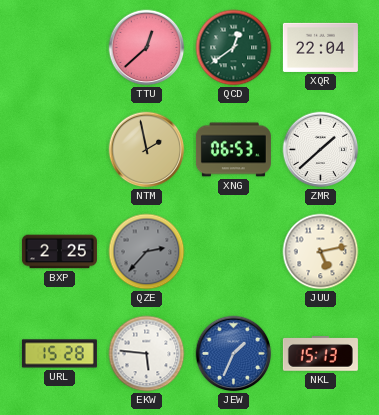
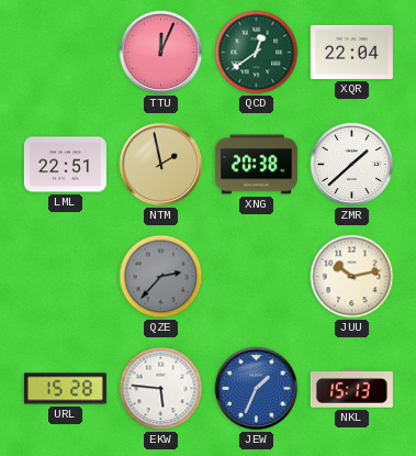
TTU: 12:38 -> 12:04
LML: none -> 22:51
XNG: 06:53 -> 20:38
BXP: 2:25 -> none
JUU: 5:13 -> 10:13
